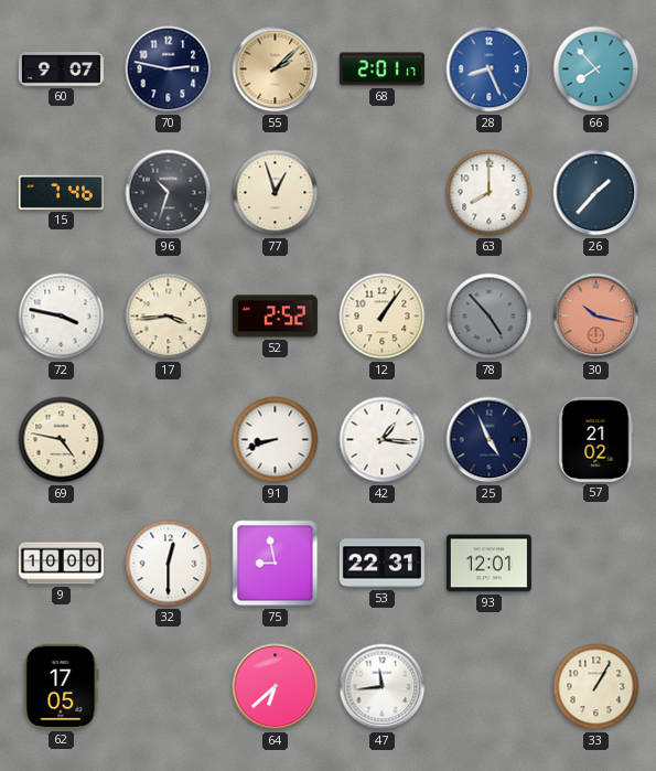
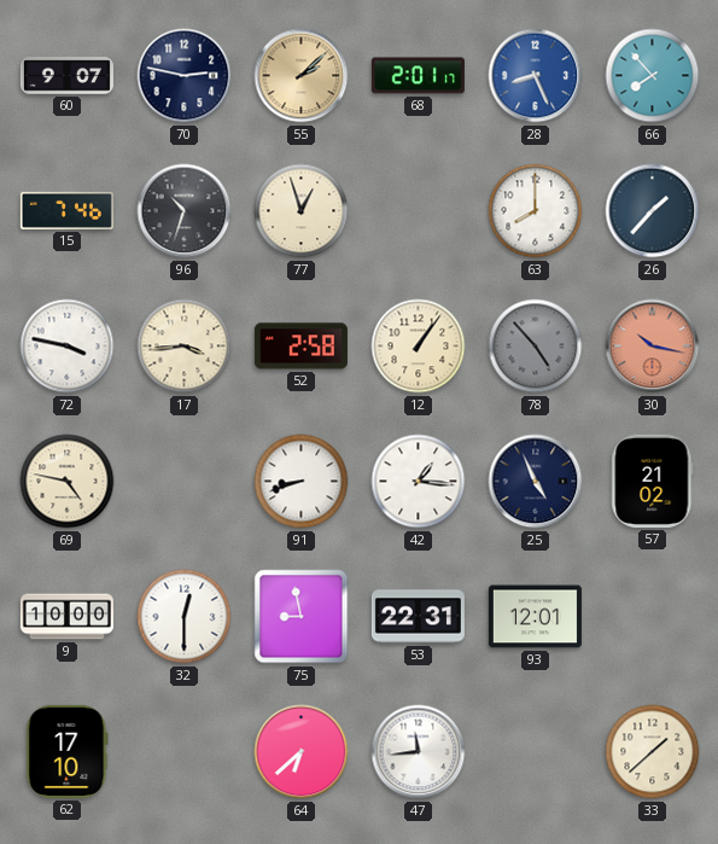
52: 2:52 -> 2:58
62: 17:05 -> 17:10
33: 1:05 -> 1:38
